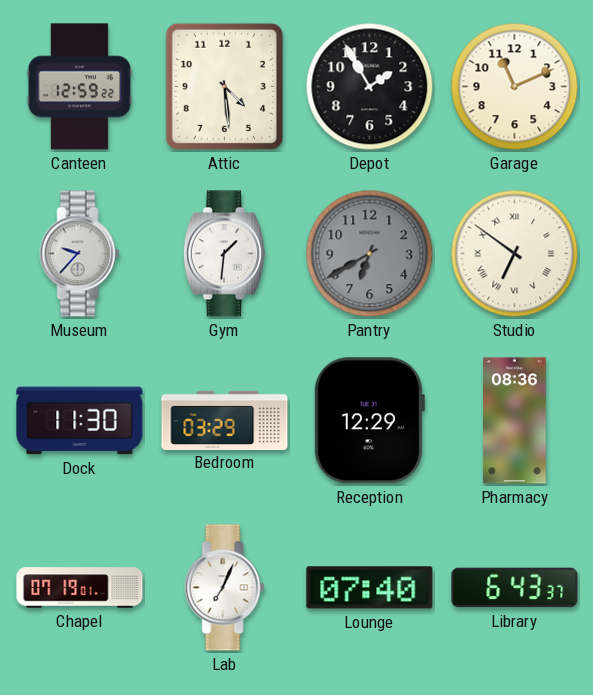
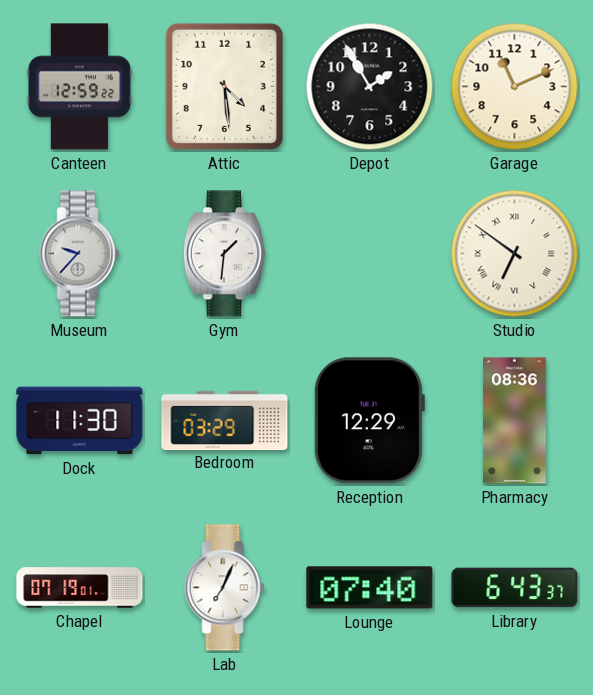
Pantry: 6:40 -> none
